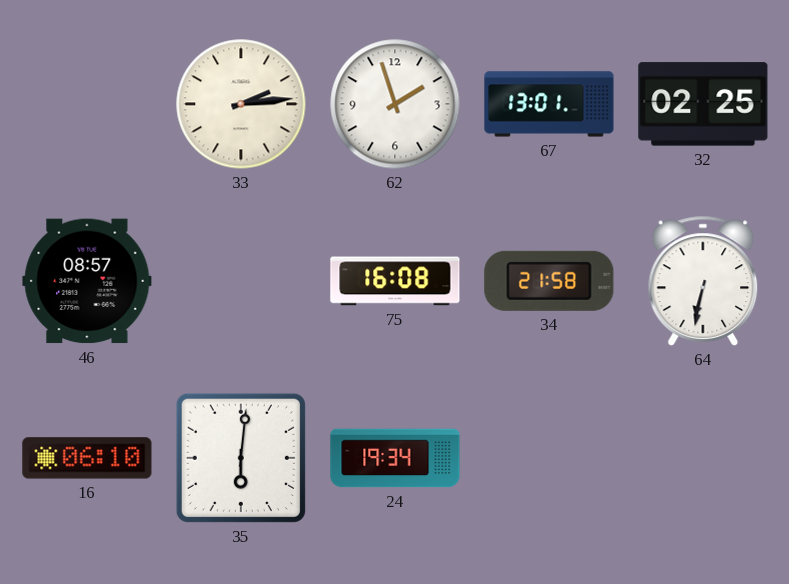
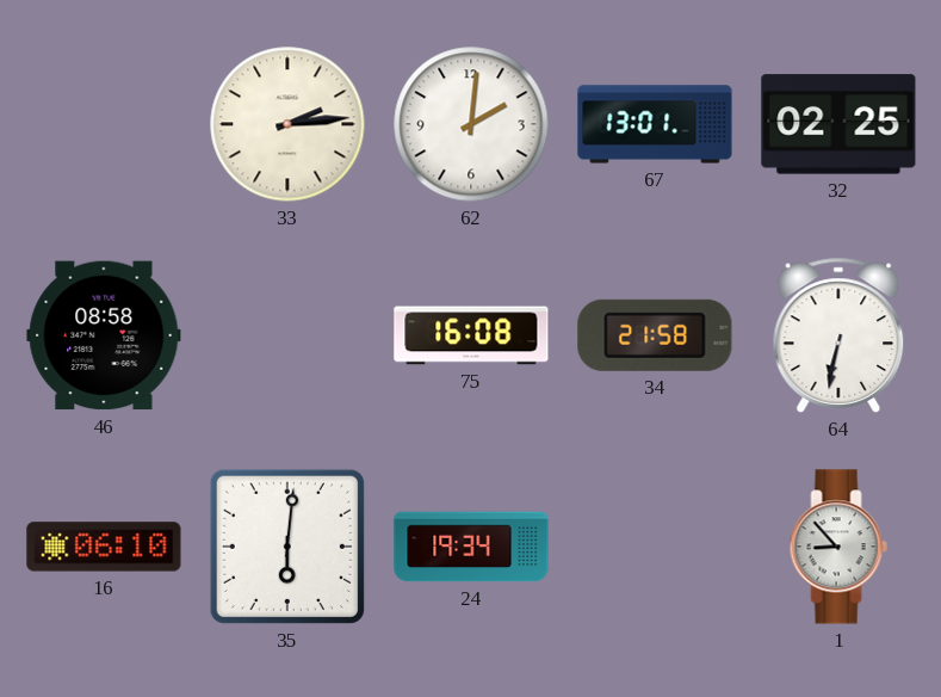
62: 1:57 -> 2:01
46: 08:57 -> 08:58
1: none -> 8:53
